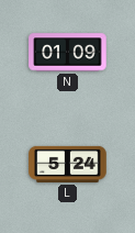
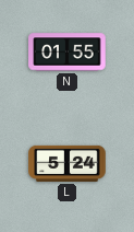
N: 01:09 -> 01:55
